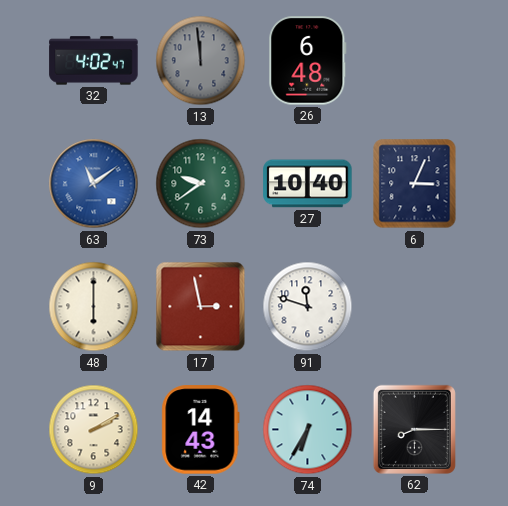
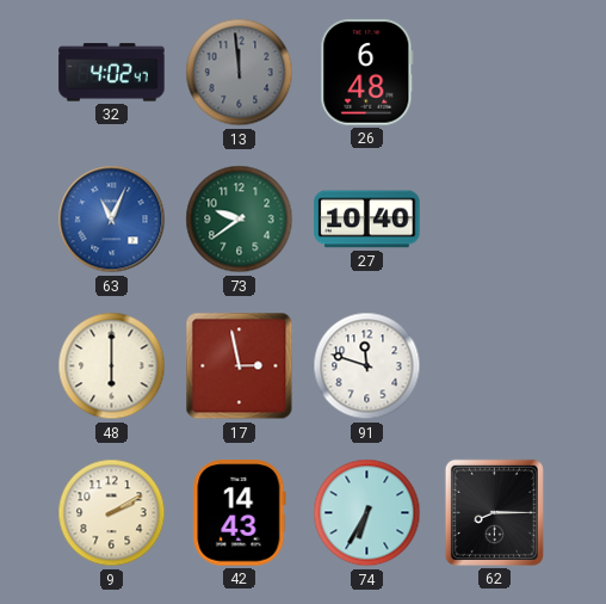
63: 11:09 -> 11:04
6: 3:04 -> none
